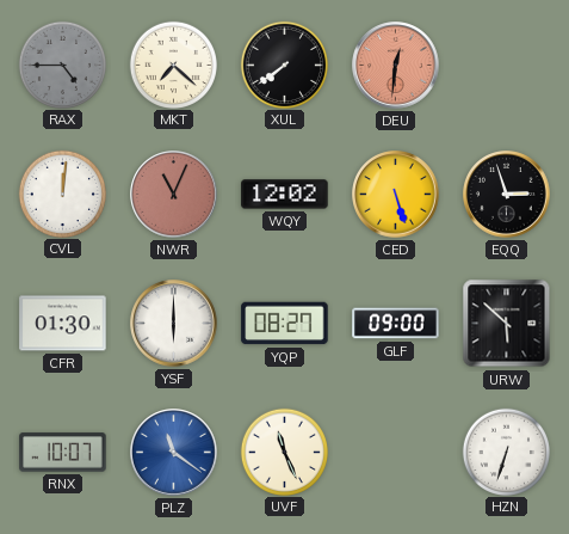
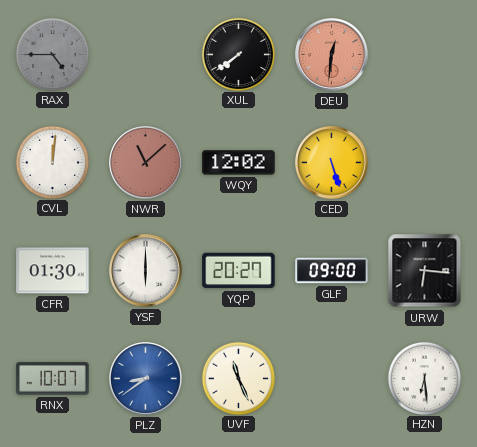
MKT: 7:22 -> none
NWR: 11:04 -> 11:08
EQQ: 2:57 -> none
YQP: 08:27 -> 20:27
URW: 5:52 -> 6:16
PLZ: 11:21 -> 8:39
HZN: 6:33 -> 6:29
